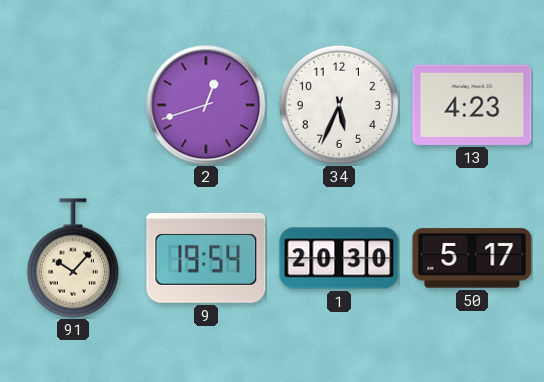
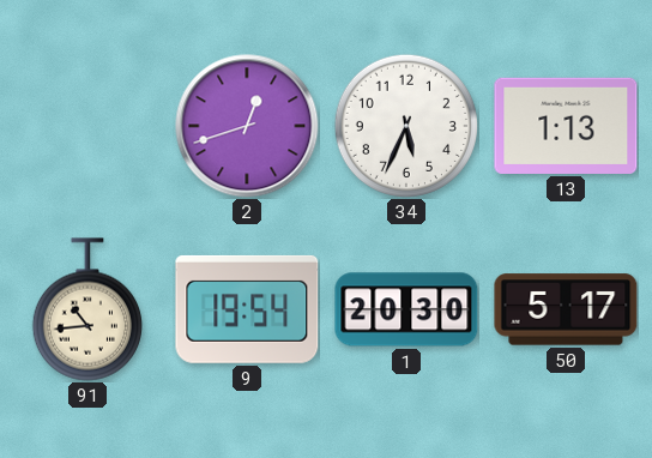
13: 4:23 -> 1:13
91: 10:07 -> 10:44
